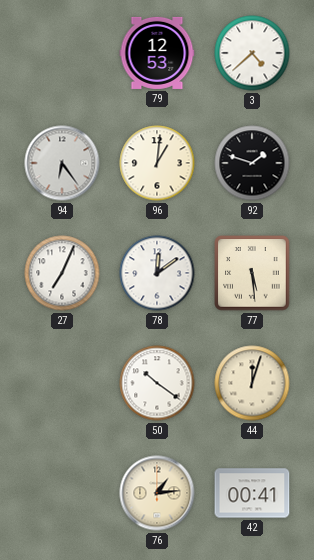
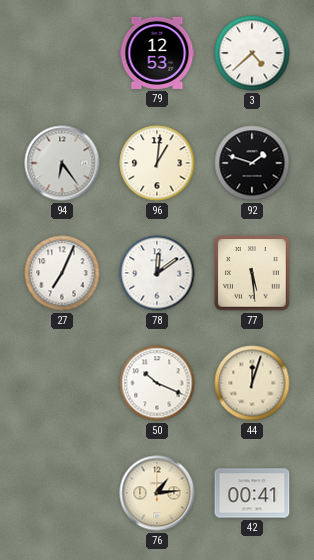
50: 10:21 -> 10:19
